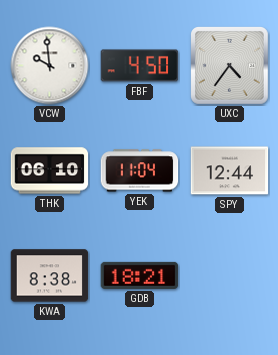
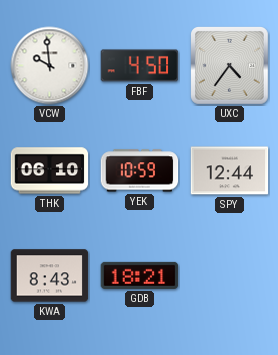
YEK: 11:04 -> 10:59
KWA: 8:38 -> 8:43
